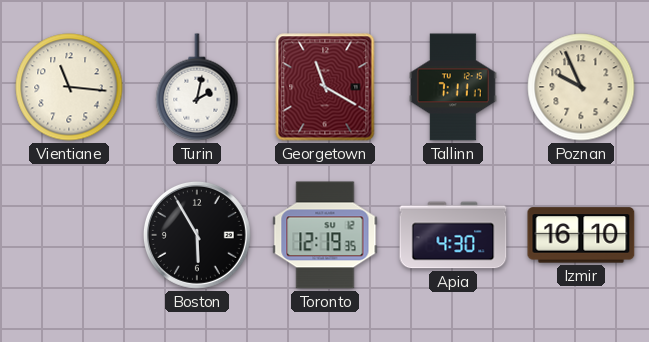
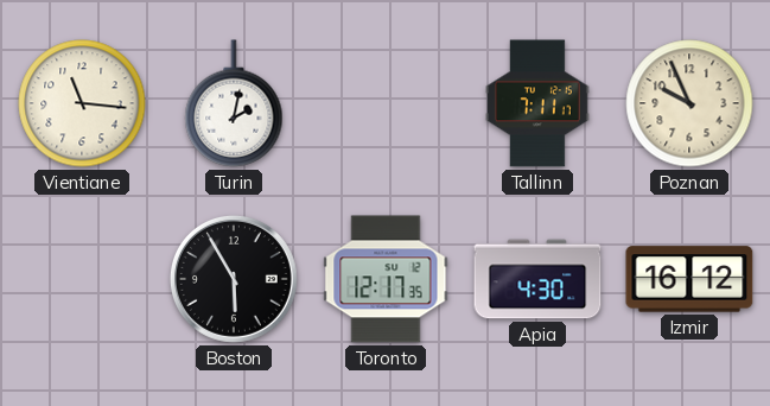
Georgetown: 11:20 -> none
Toronto: 12:19 -> 12:17
Izmir: 16:10 -> 16:12
